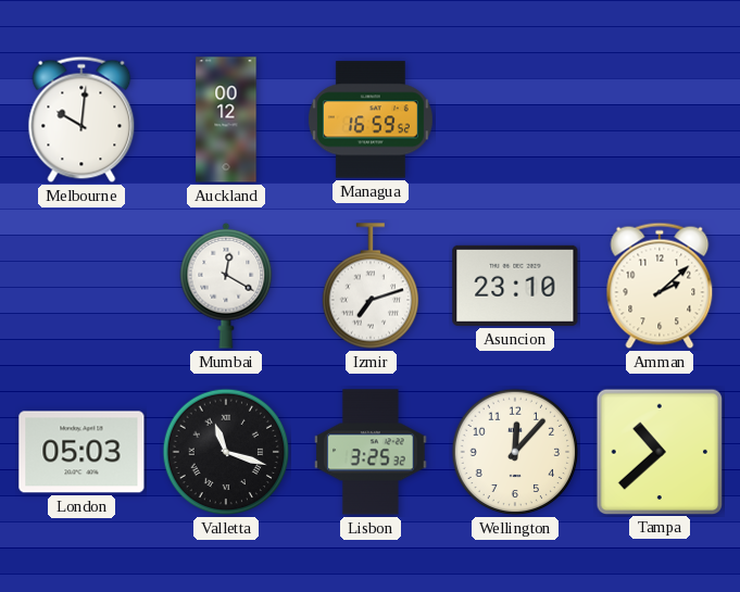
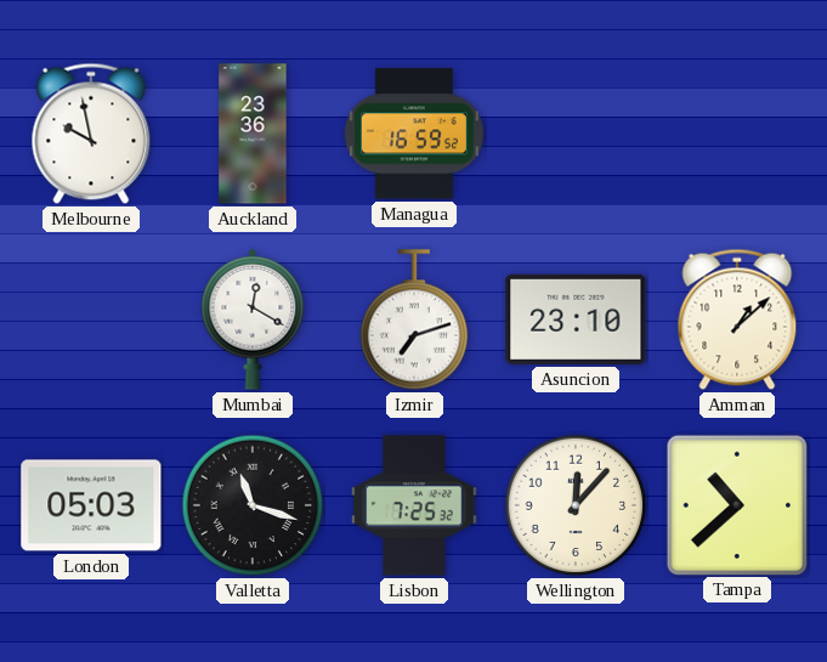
Melbourne: 10:01 -> 9:58
Auckland: 00:12 -> 23:36
Amman: 2:08 -> 1:08
Lisbon: 3:25 -> 7:25
